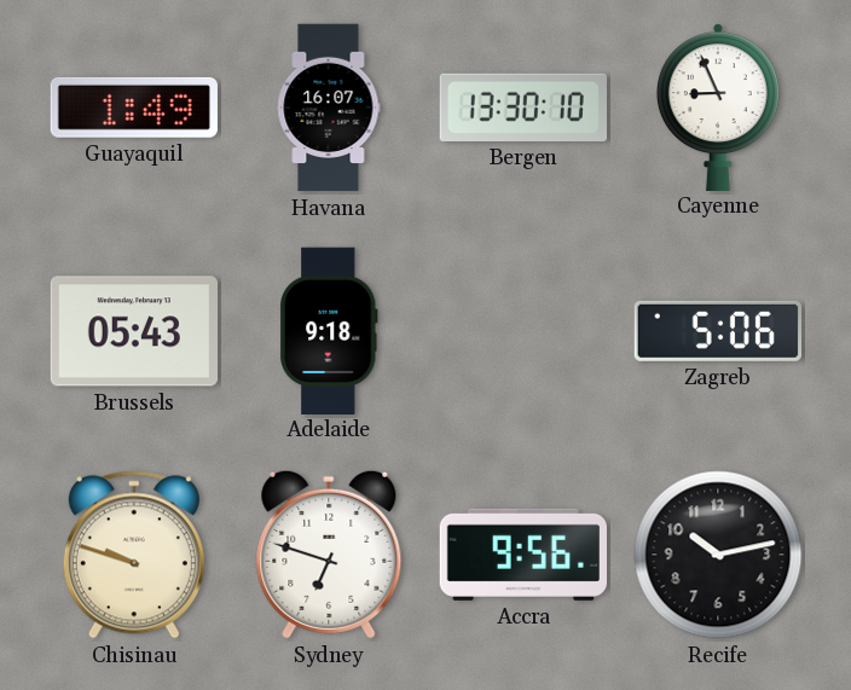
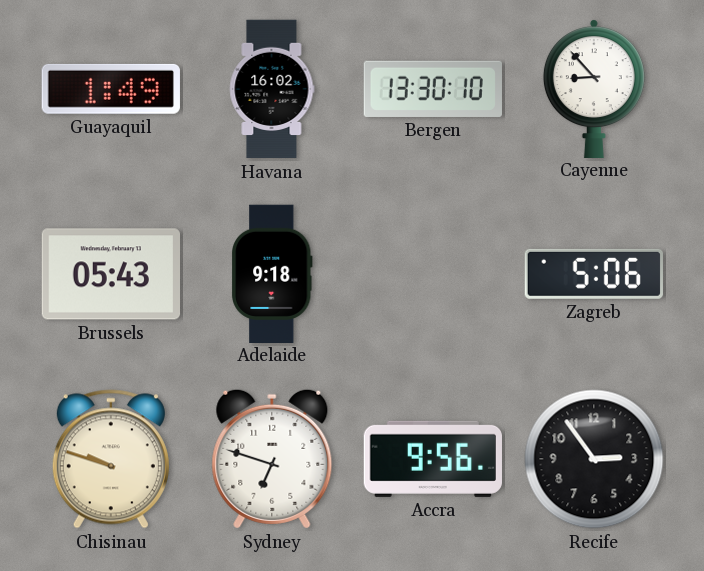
Havana: 16:07 -> 16:02
Cayenne: 8:56 -> 8:53
Recife: 10:13 -> 2:54
